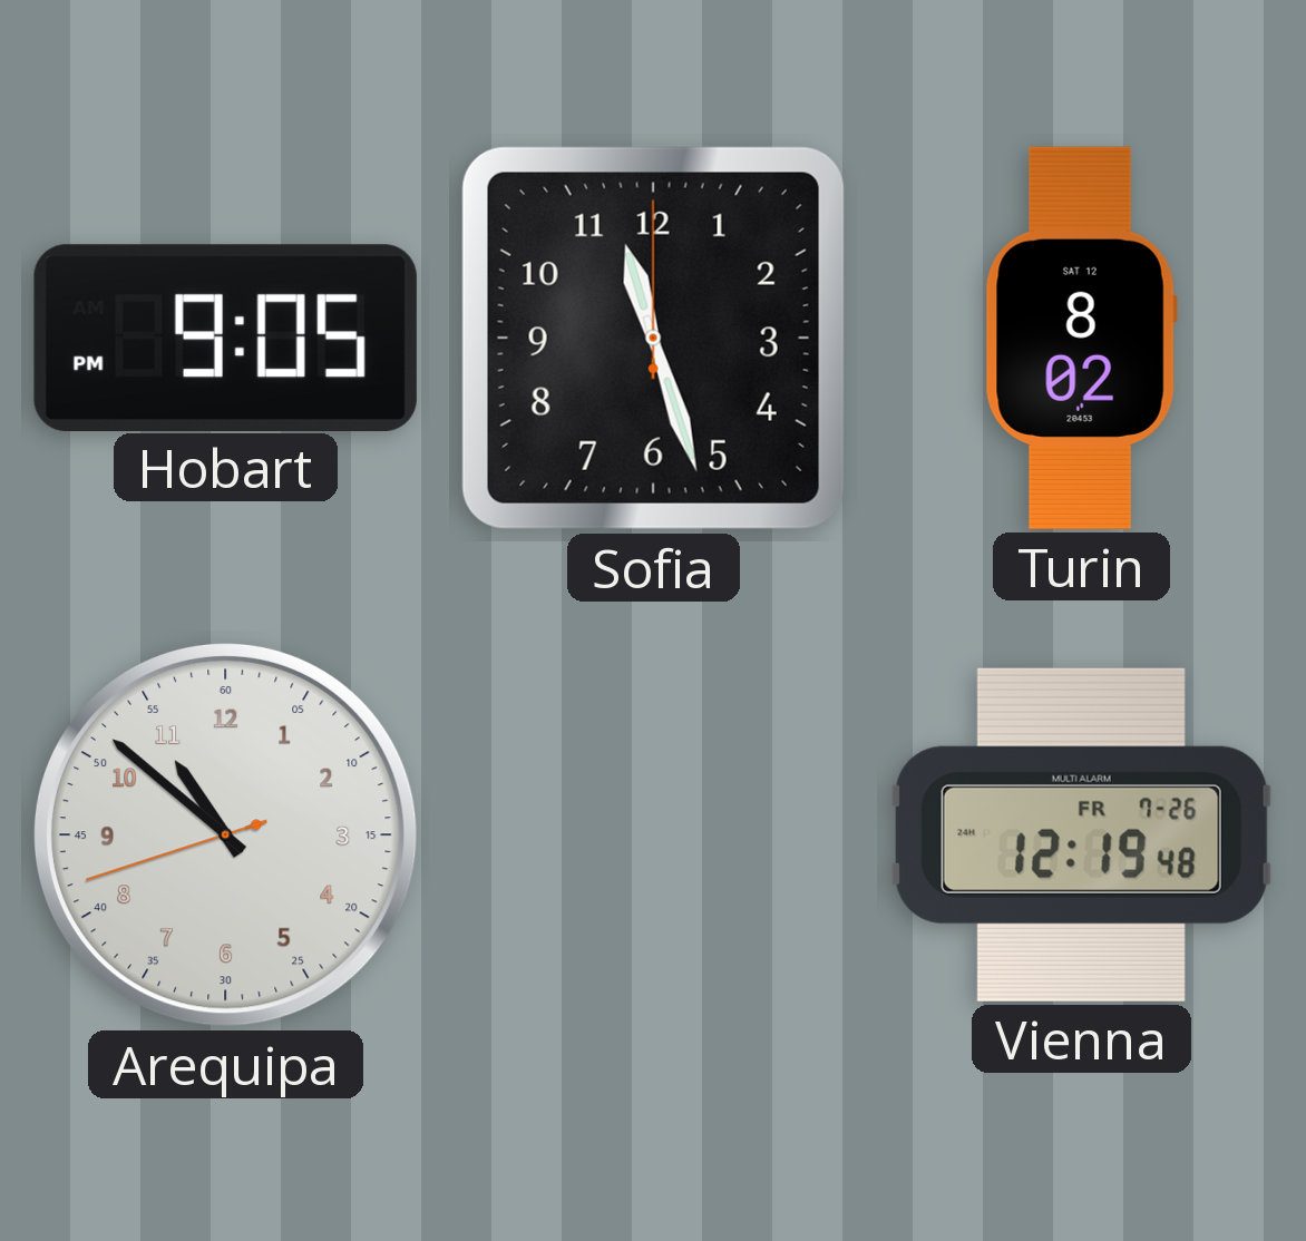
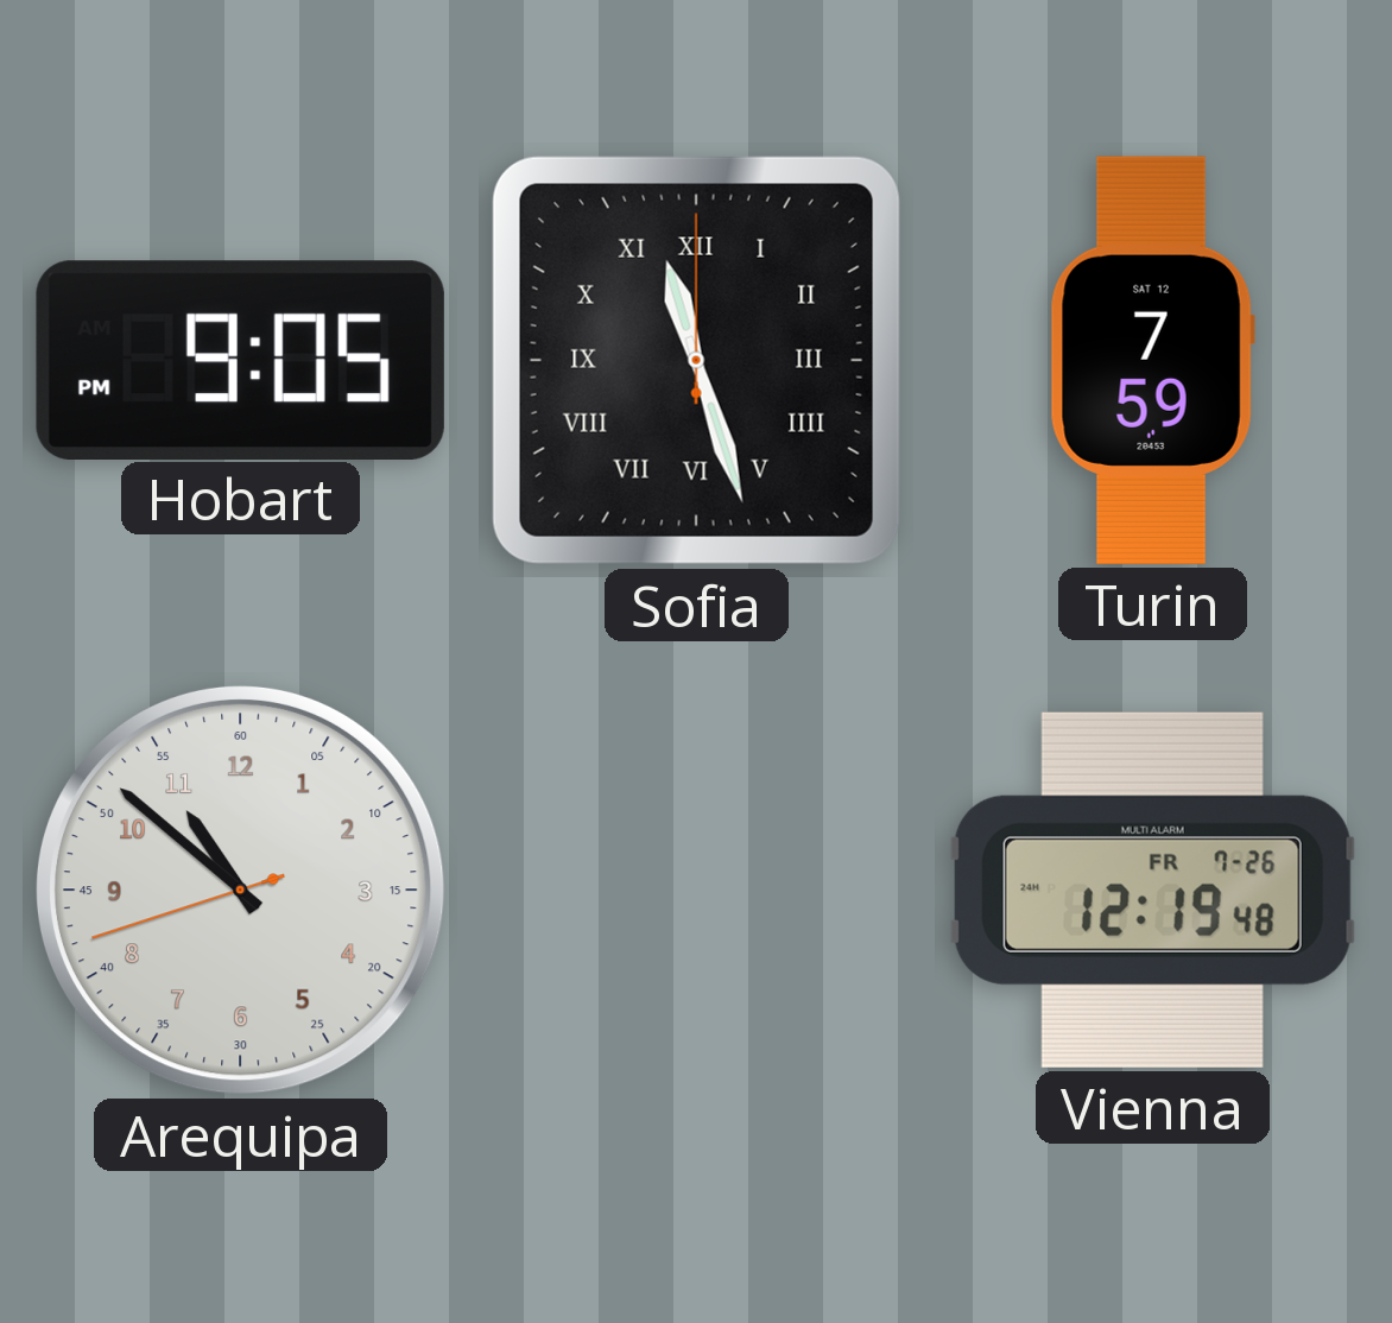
Sofia numerals: Arabic -> Roman
Turin: 8:02 -> 7:59
